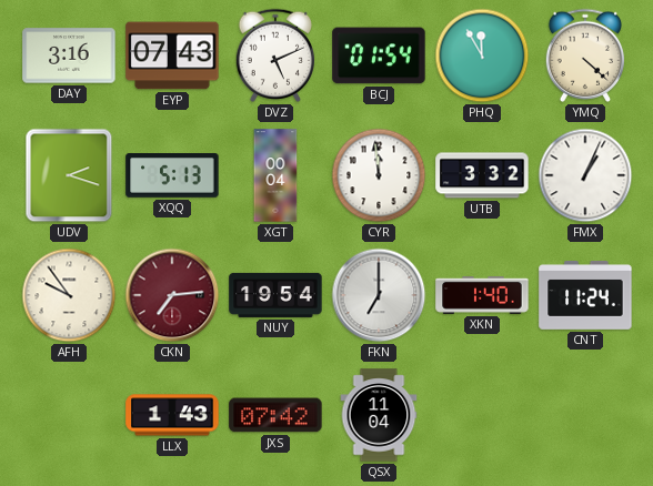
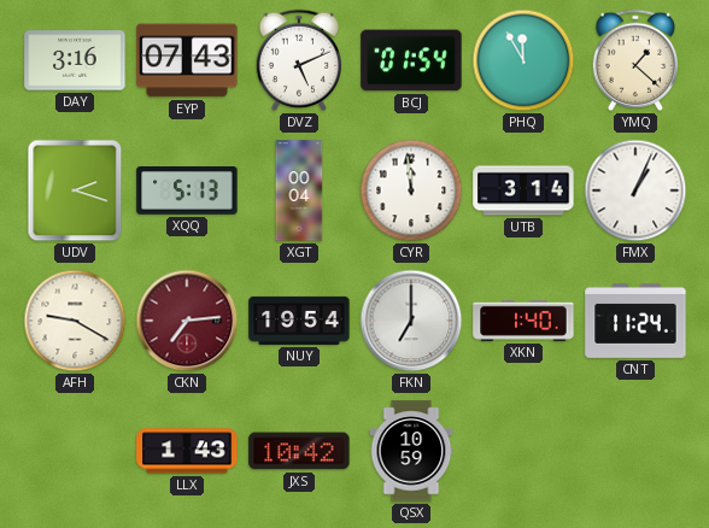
YMQ: 4:22 -> 1:22
UTB: 3:32 -> 3:14
AFH: 9:54 -> 9:20
JXS: 07:42 -> 10:42
QSX: 11:04 -> 10:59
